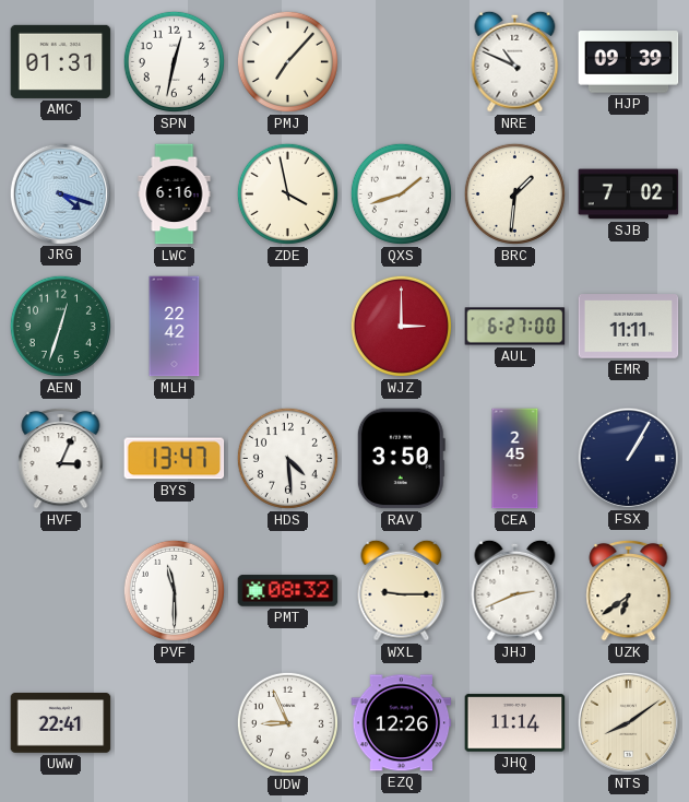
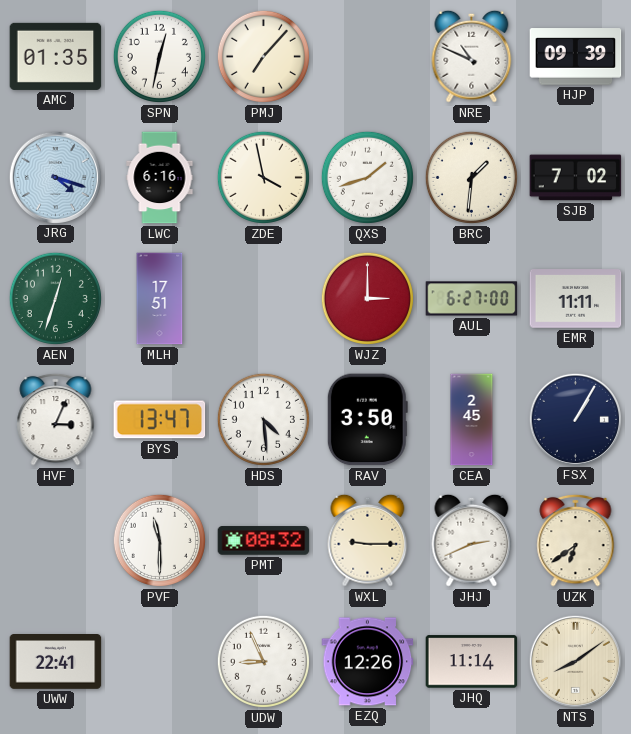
AMC: 01:31 -> 01:35
MLH: 22:42 -> 17:51
